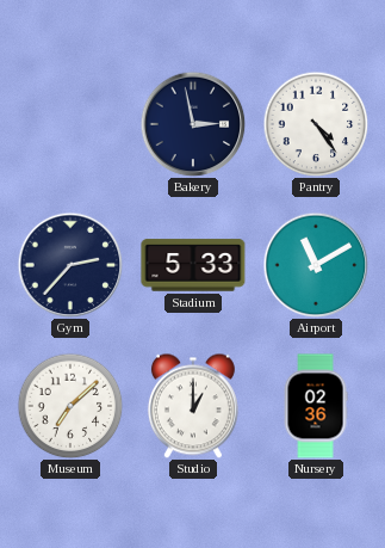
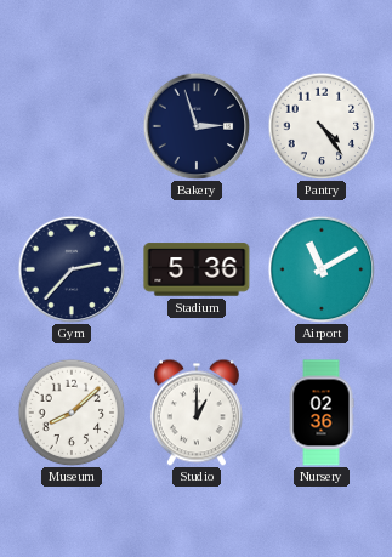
Bakery: 2:58 -> 2:57
Stadium: 5:33 -> 5:36
Museum: 7:08 -> 8:08
